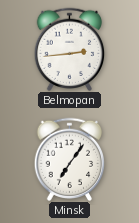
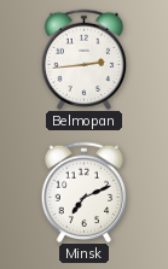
Minsk: 7:06 -> 7:11
